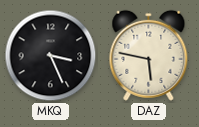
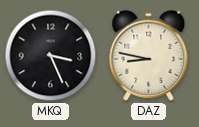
DAZ: 5:47 -> 8:47
